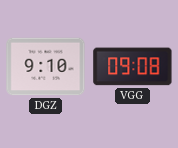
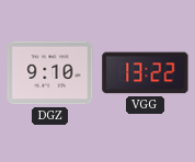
VGG: 09:08 -> 13:22
